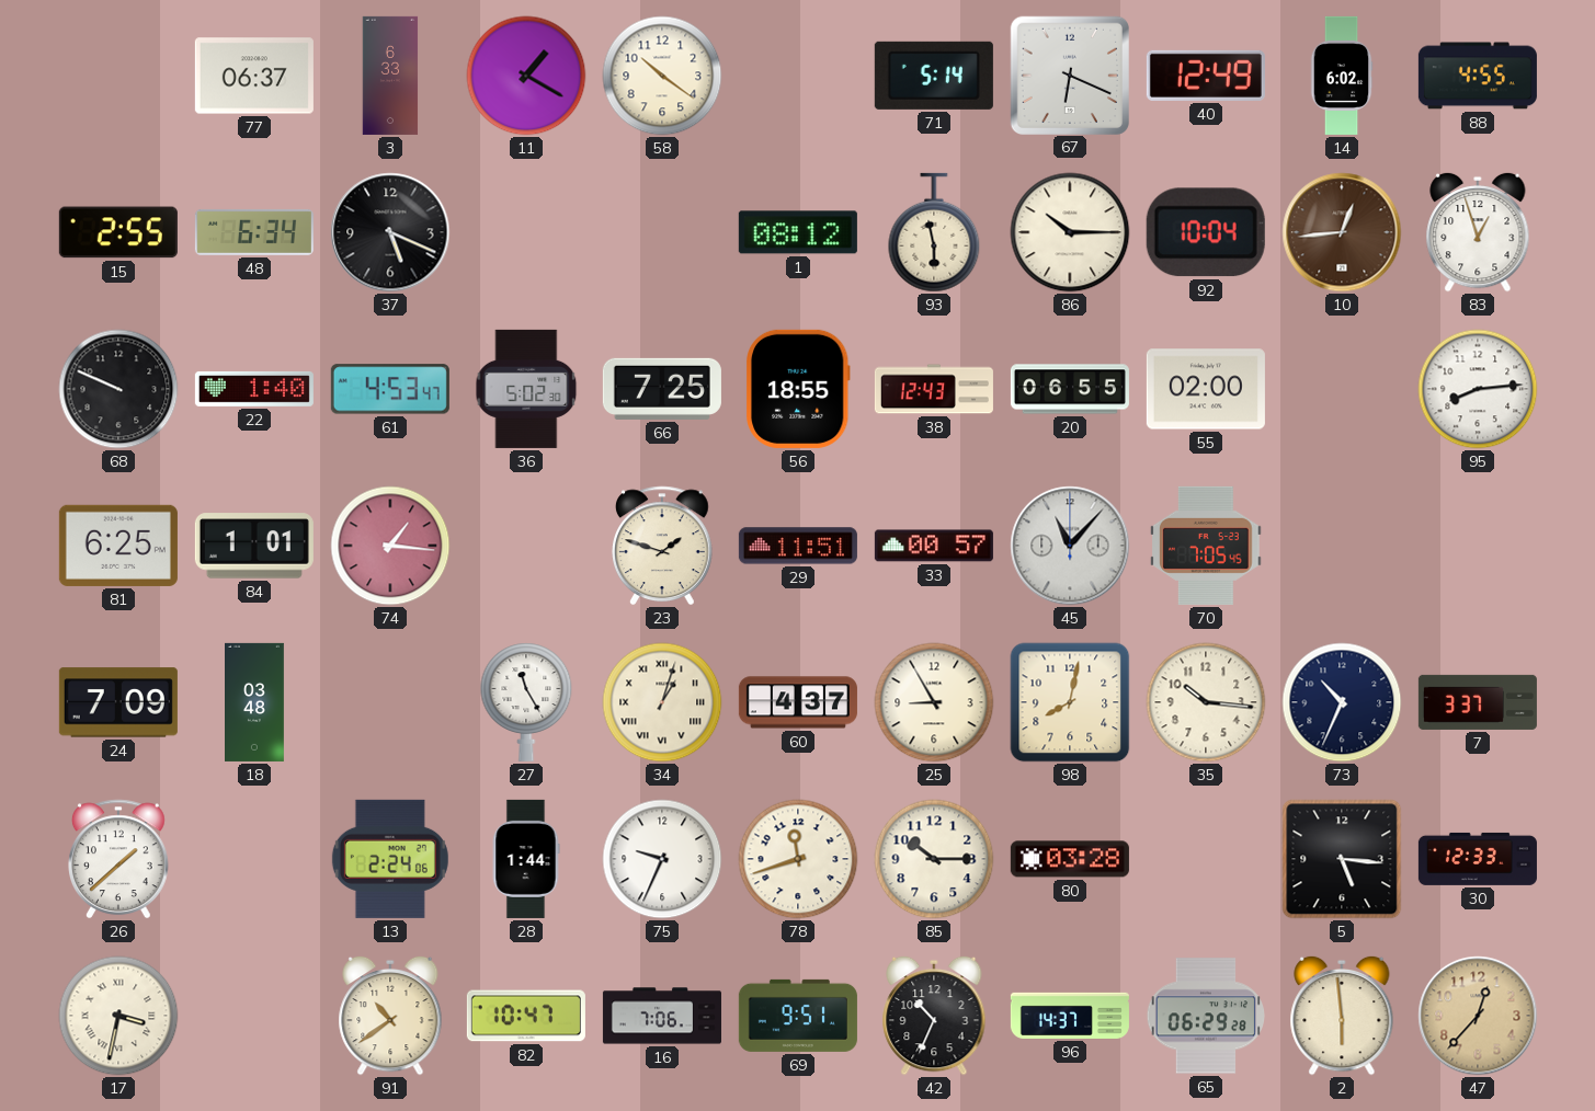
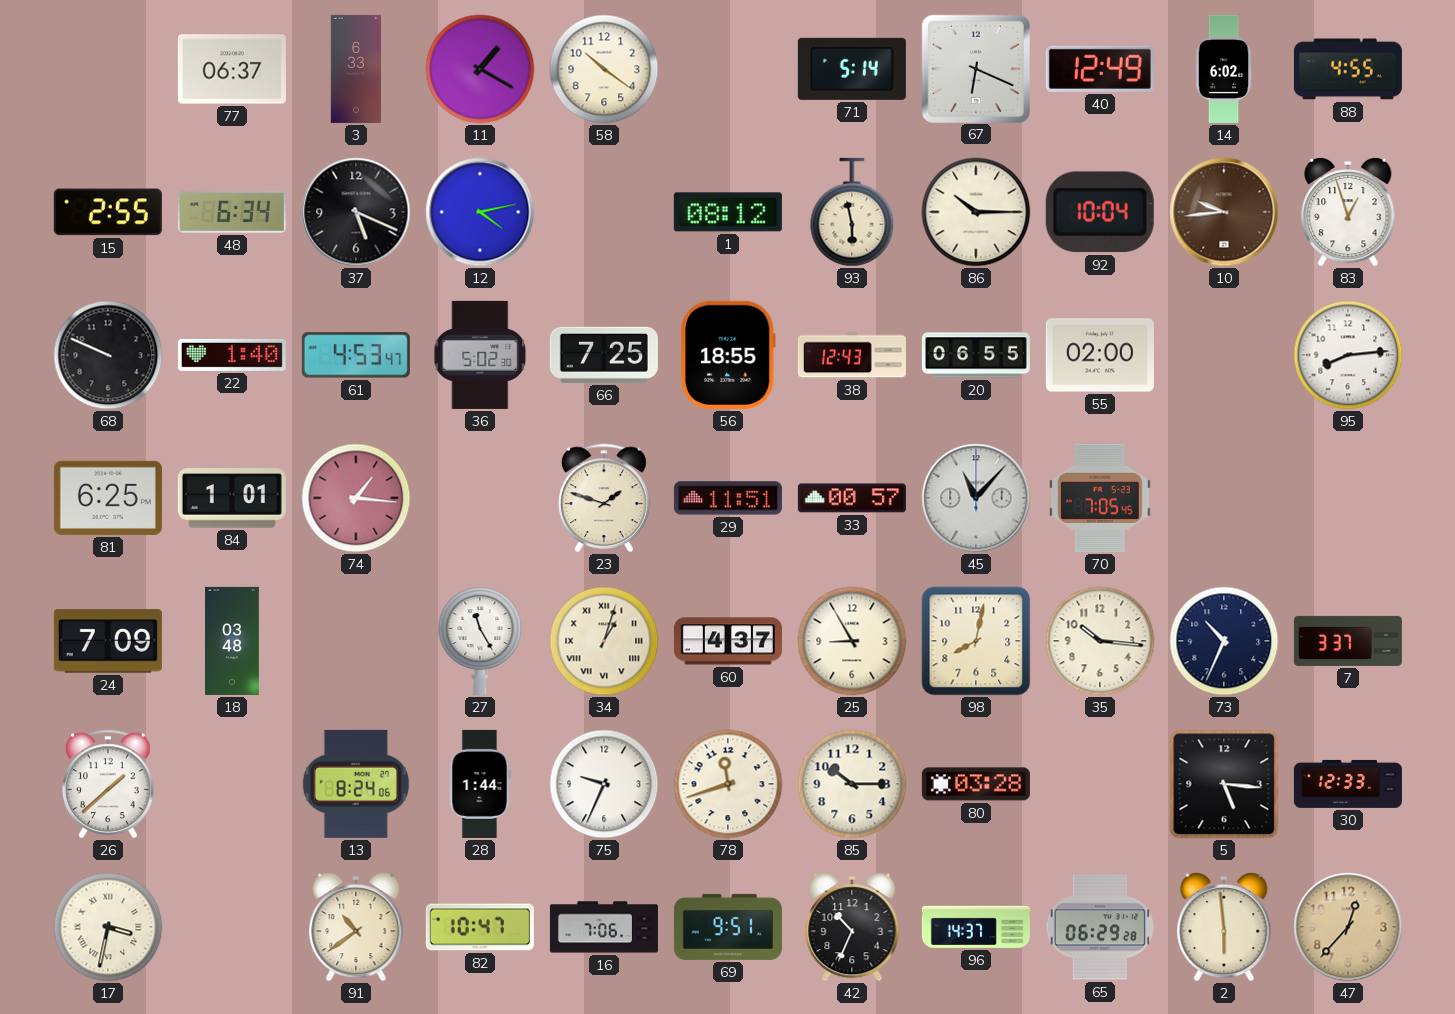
12: none -> 4:13
10: 12:44 -> 9:44
13: 2:24 -> 8:24
